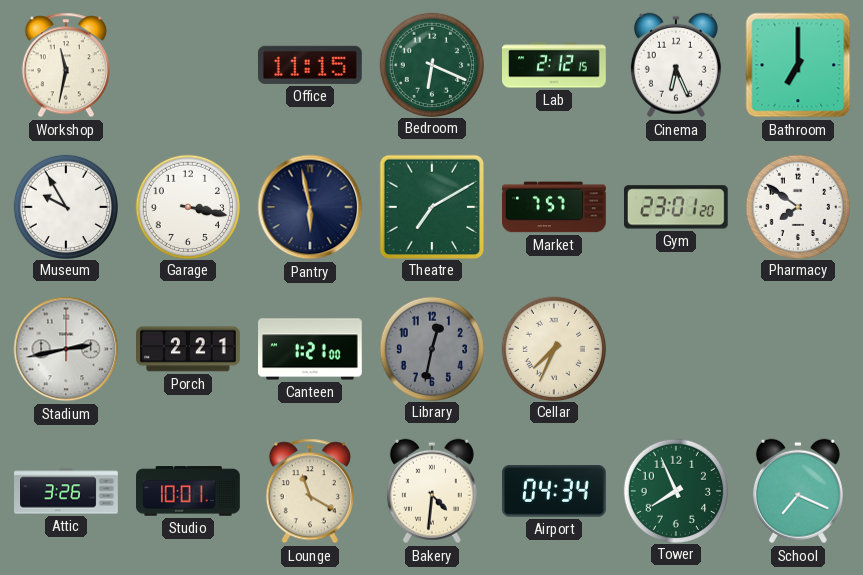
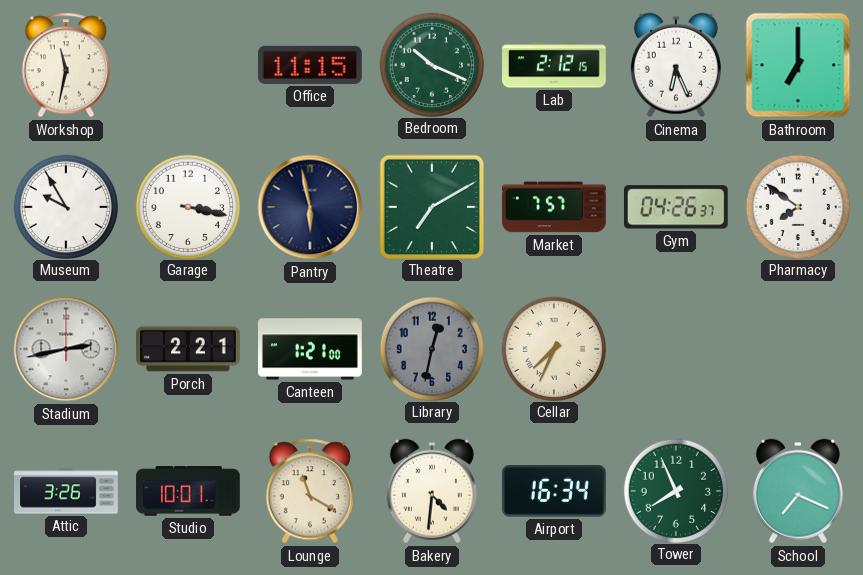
Bedroom: 6:19 -> 10:19
Gym: 23:01 -> 04:26
Airport: 04:34 -> 16:34
